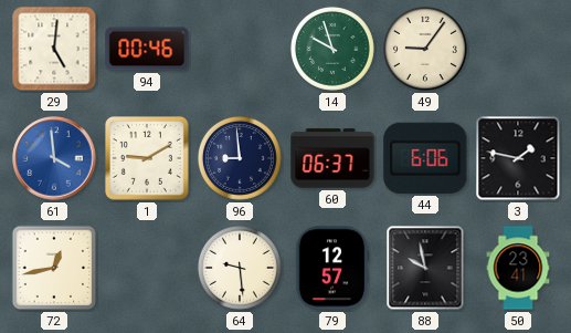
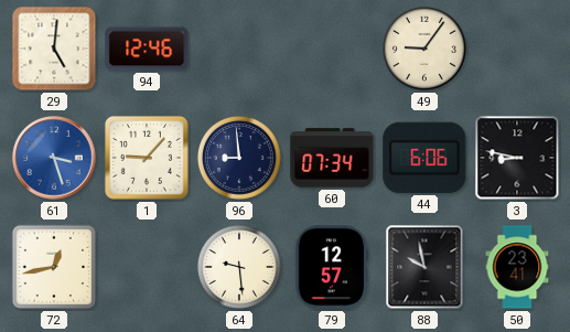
94: 00:46 -> 12:46
14: 9:57 -> none
61: 3:59 -> 3:27
1: 9:10 -> 9:07
60: 06:37 -> 07:34
3: 1:47 -> 8:47
